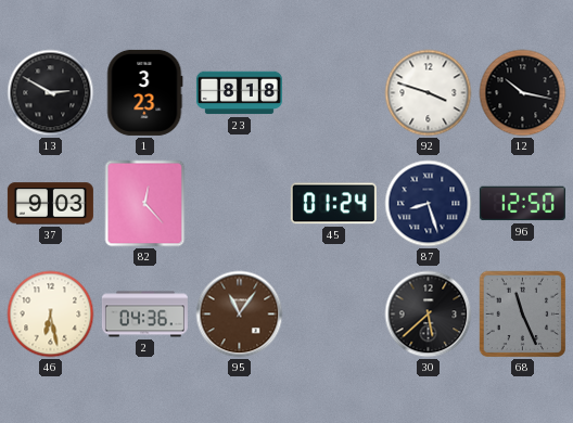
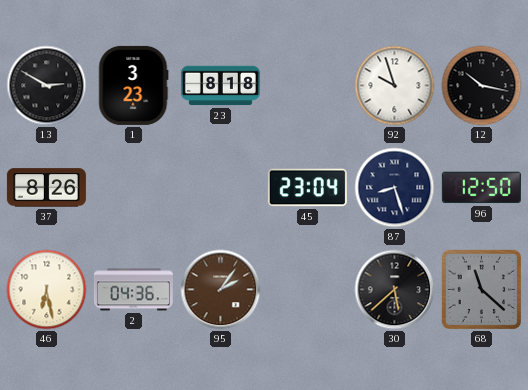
92: 3:48 -> 9:57
37: 9:03 -> 8:26
82: 12:23 -> none
45: 01:24 -> 23:04
95: 11:06 -> 2:06
68: 11:26 -> 11:22
